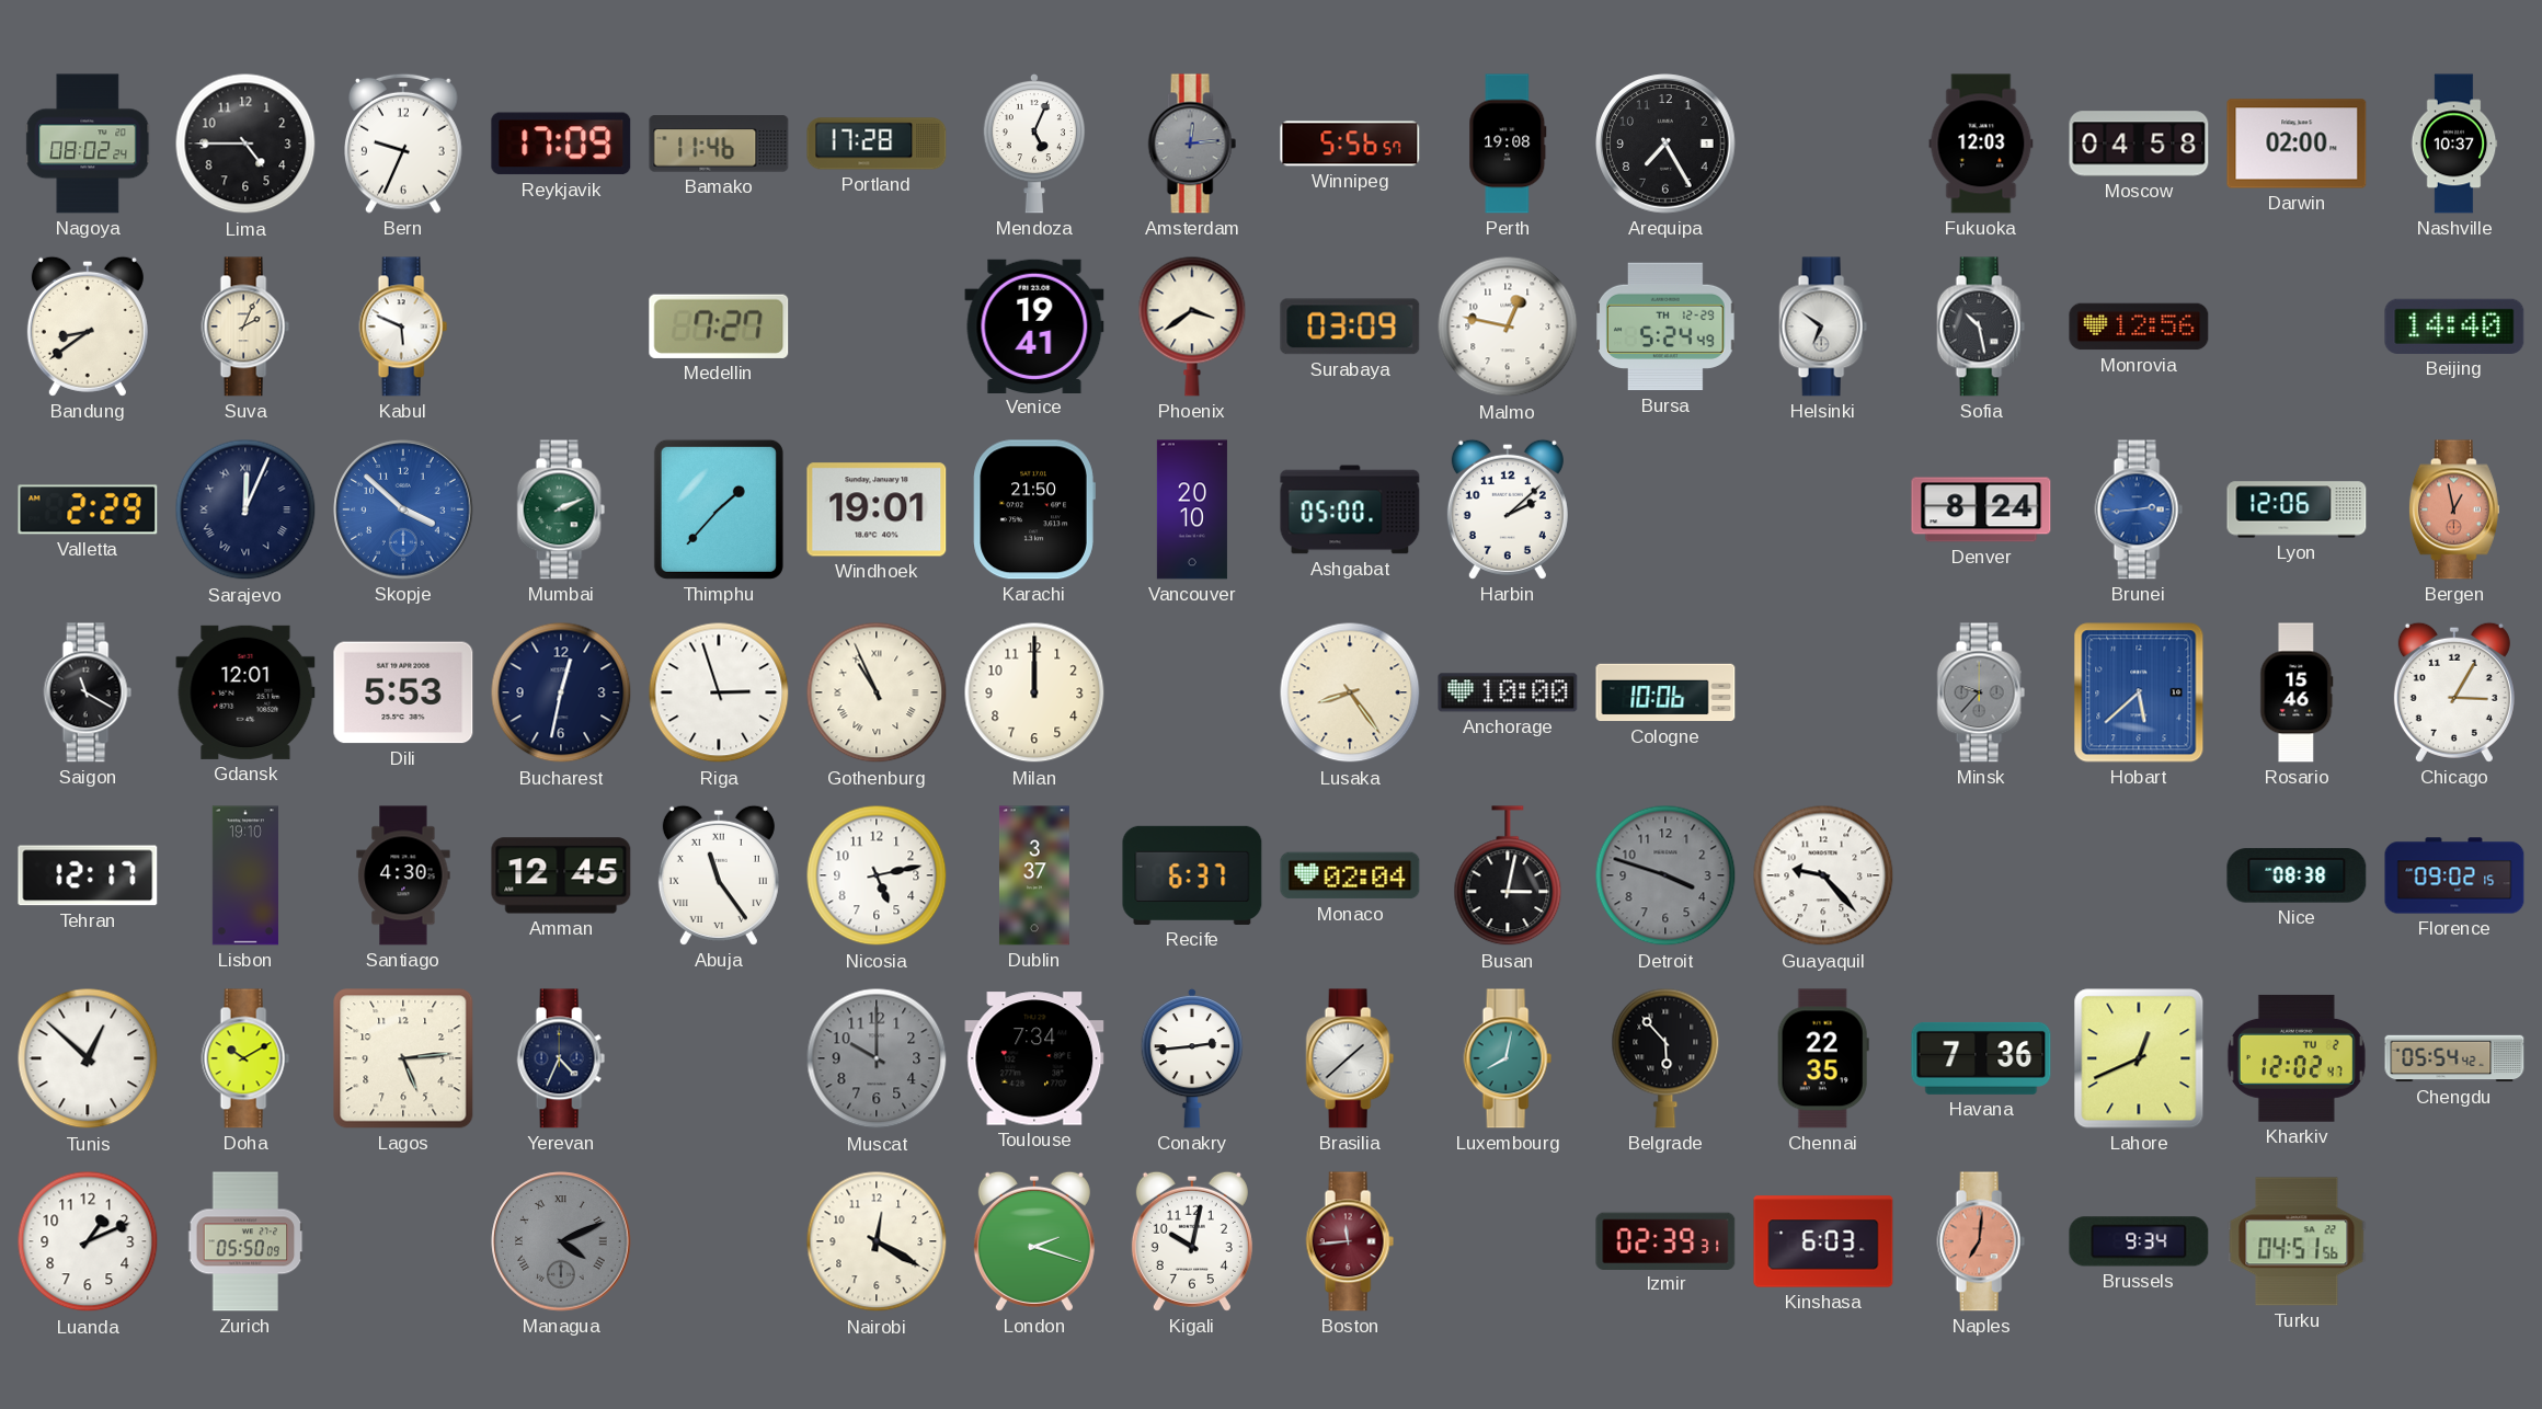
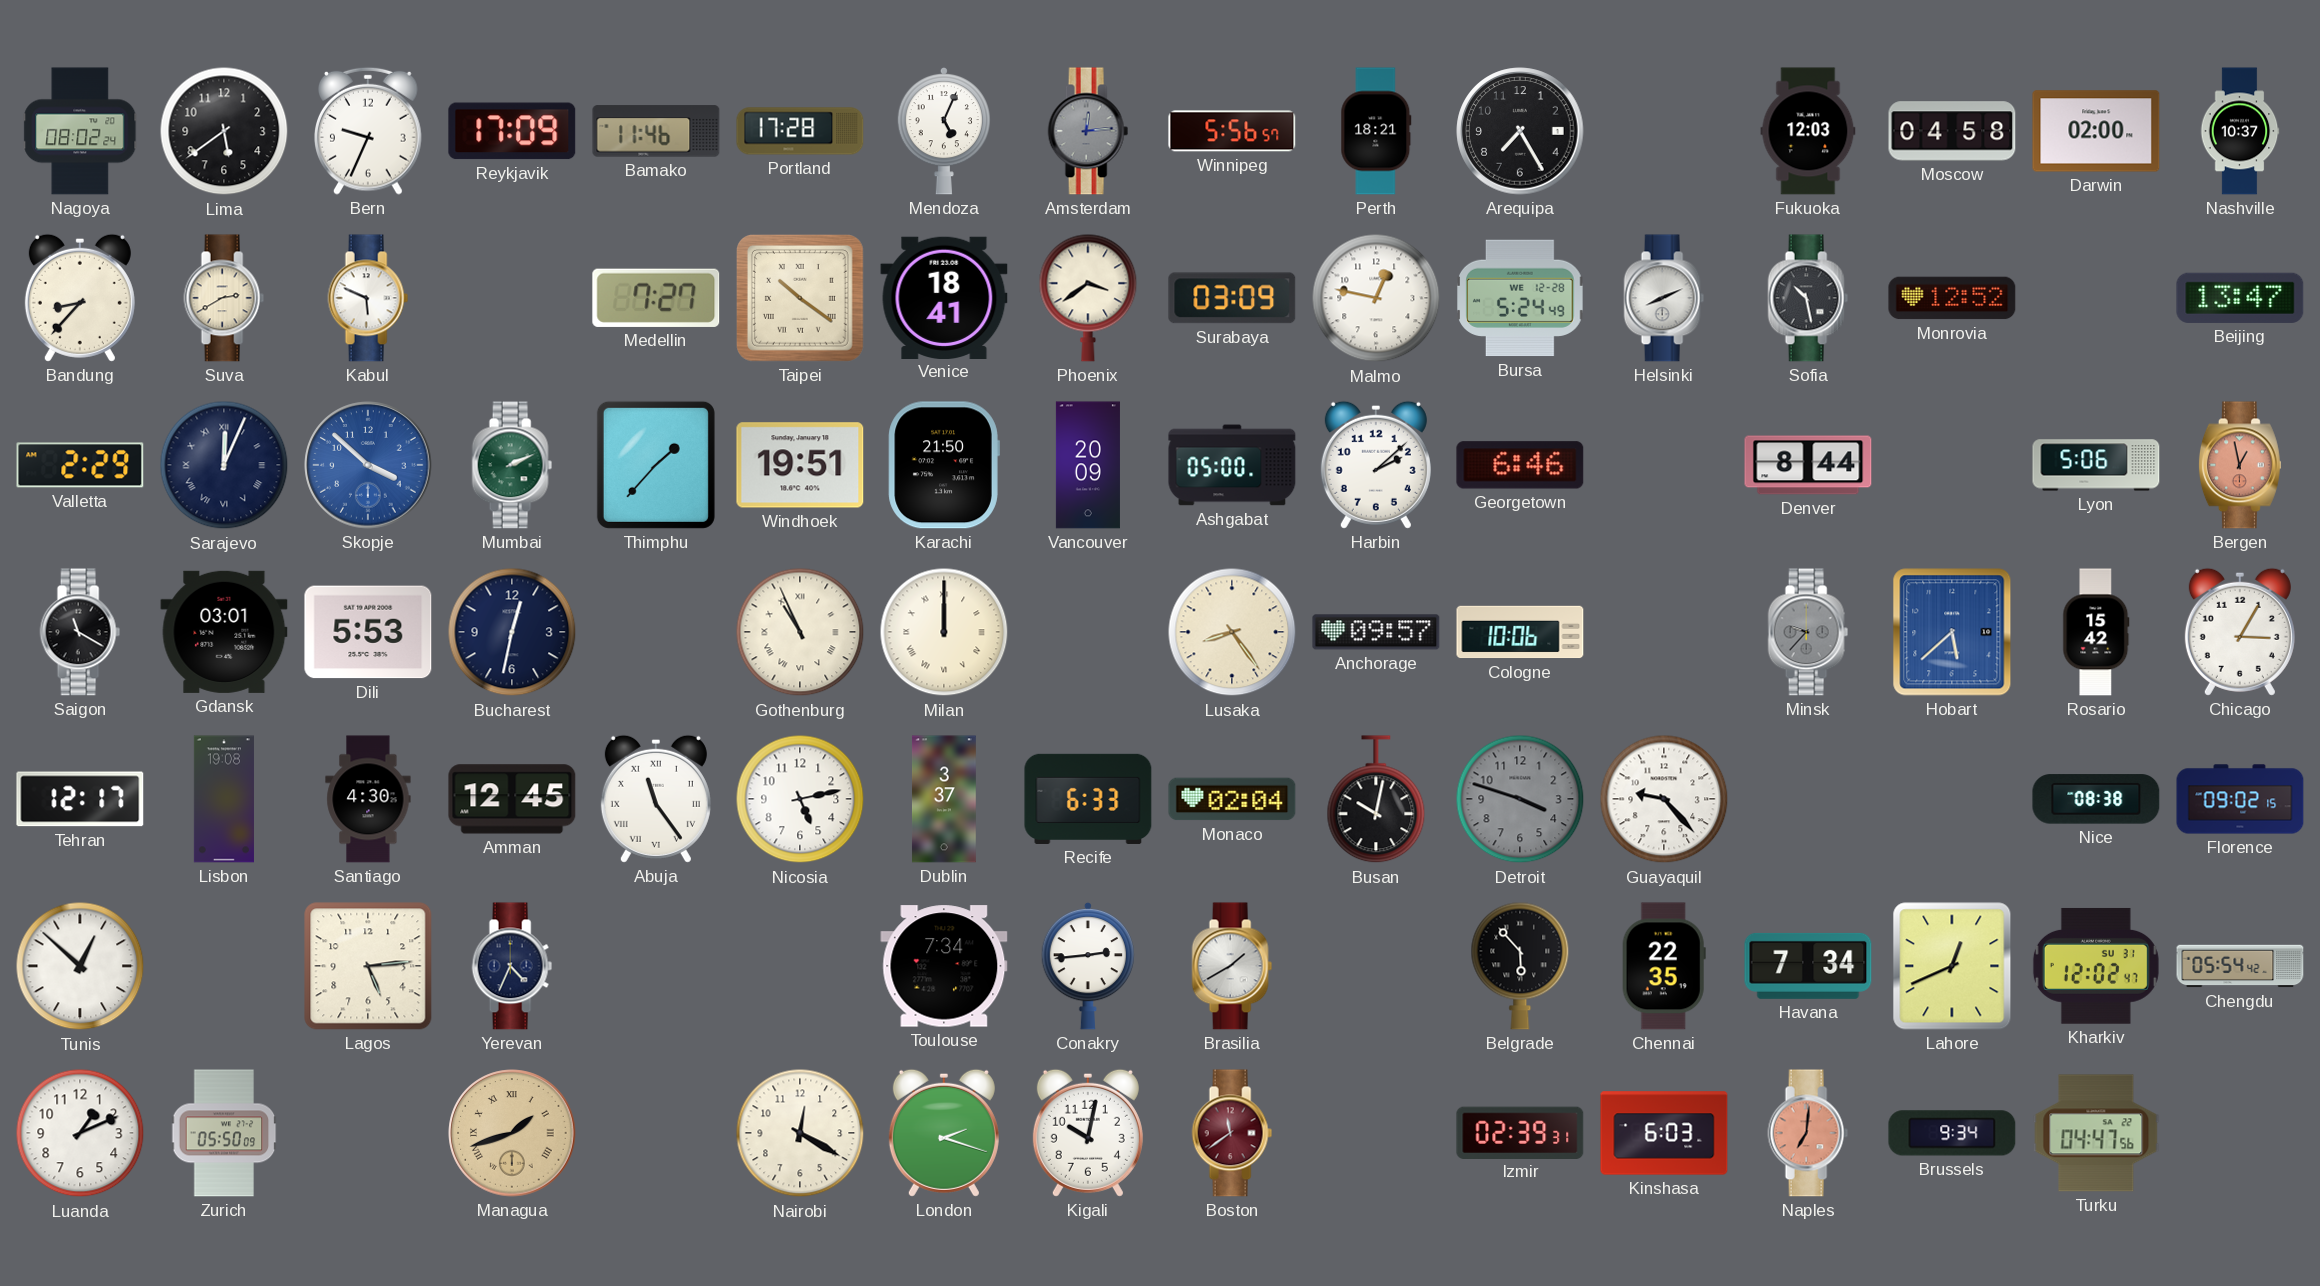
Lima: 4:45 -> 5:39
Perth: 19:08 -> 18:21
Bandung: 8:39 -> 8:37
Suva: 2:04 -> 2:40
Taipei: none -> 10:21
Venice: 19:41 -> 18:41
Bursa date: TH 12-29 -> WE 12-28
Helsinki: 6:51 -> 8:11
Monrovia: 12:56 -> 12:52
Beijing: 14:40 -> 13:47
Windhoek: 19:01 -> 19:51
Vancouver: 20:10 -> 20:09
Georgetown: none -> 6:46
Denver: 8:24 -> 8:44
Brunei: 2:44 -> none
Lyon: 12:06 -> 5:06
Gdansk: 12:01 -> 03:01
Riga: 2:57 -> none
Milan numerals: Arabic -> Roman
Anchorage: 10:00 -> 09:57
Rosario: 15:46 -> 15:42
Lisbon: 19:10 -> 19:08
Recife: 6:37 -> 6:33
Busan: 3:02 -> 10:02
Doha: 10:10 -> none
Muscat: 10:00 -> none
Brasilia: 1:38 -> 1:40
Luxembourg: 8:02 -> none
Havana: 7:36 -> 7:34
Kharkiv date: TU 2 -> SU 31
Managua: 4:11 -> 1:42
Managua dial: grey -> champagne
Boston: 11:44 -> 11:39
Turku: 04:51 -> 04:47
